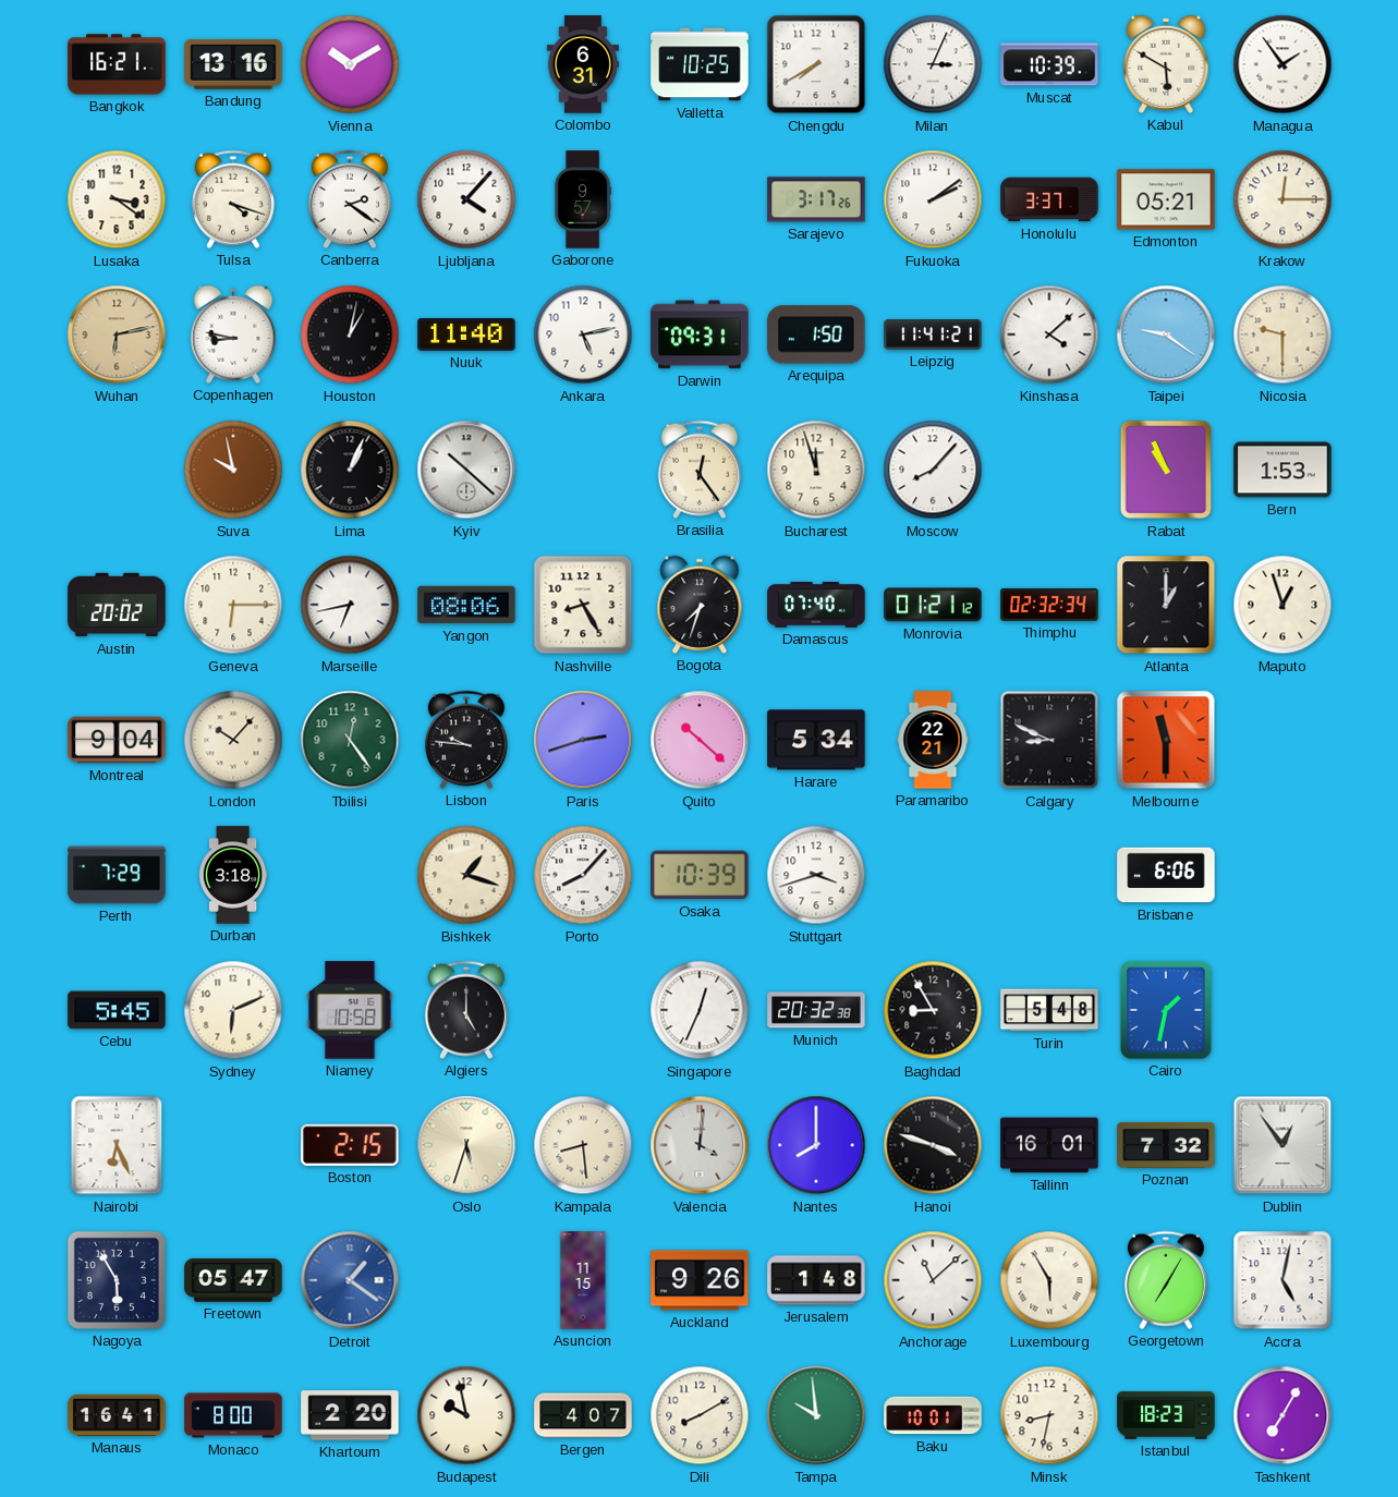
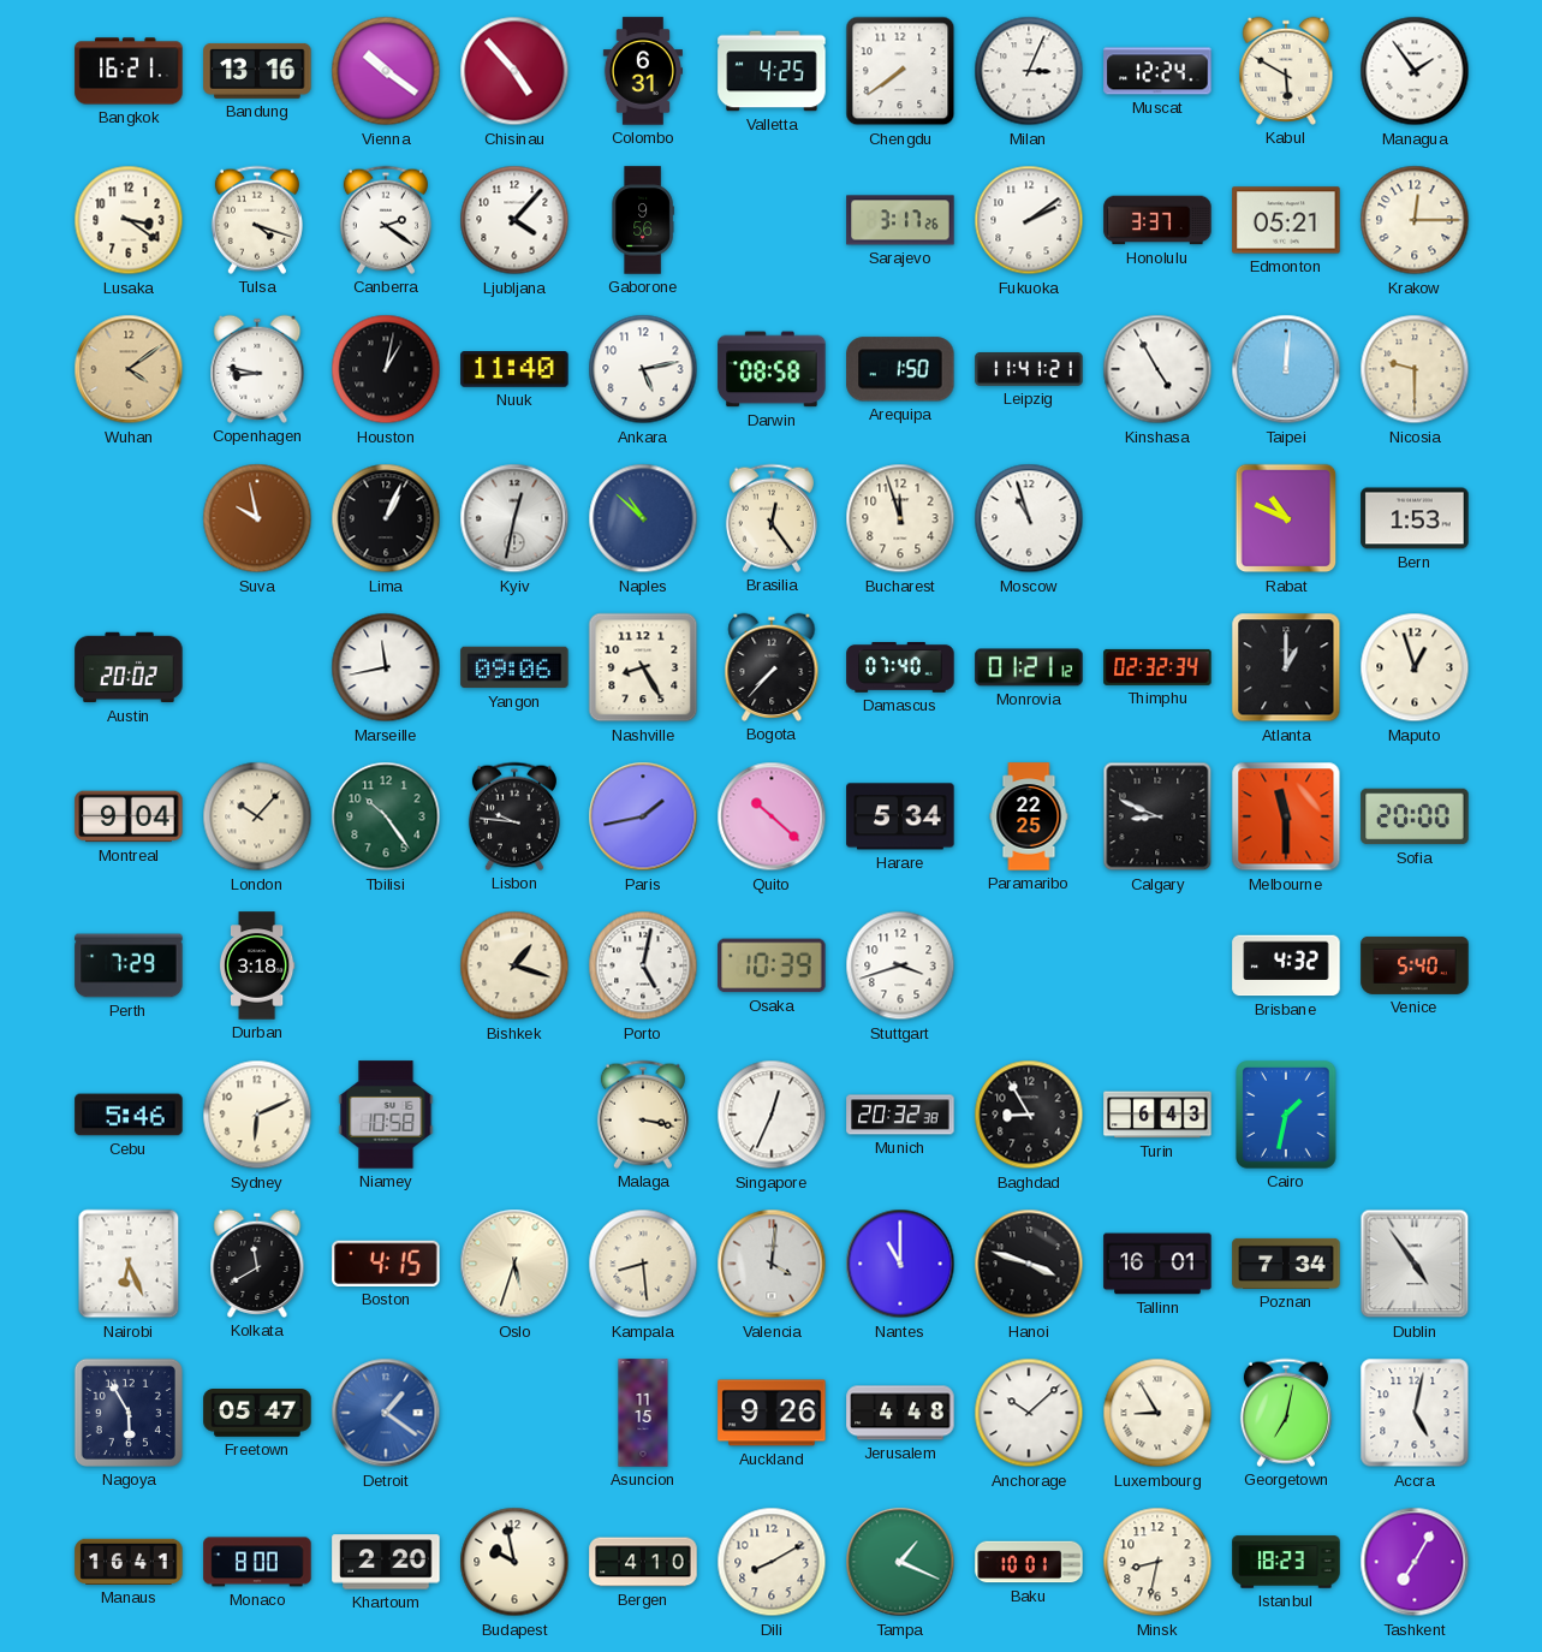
Vienna: 10:10 -> 10:21
Chisinau: none -> 4:53
Valletta: 10:25 -> 4:25
Chengdu: 7:40 -> 7:39
Muscat: 10:39 -> 12:24
Gaborone: 9:57 -> 9:56
Wuhan: 6:13 -> 4:09
Darwin: 09:31 -> 08:58
Kinshasa: 4:08 -> 4:55
Taipei: 9:21 -> 12:01
Kyiv: 10:22 -> 12:32
Naples: none -> 10:52
Moscow: 8:07 -> 10:57
Rabat: 10:56 -> 10:49
Geneva: 6:15 -> none
Marseille: 6:43 -> 11:43
Yangon: 08:06 -> 09:06
Bogota: 7:33 -> 7:37
Tbilisi: 12:24 -> 10:24
Paris: 2:42 -> 1:43
Paramaribo: 22:21 -> 22:25
Sofia: none -> 20:00
Porto: 8:07 -> 5:02
Brisbane: 6:06 -> 4:32
Venice: none -> 5:40
Cebu: 5:45 -> 5:46
Algiers: 5:00 -> none
Malaga: none -> 3:17
Turin: 5:48 -> 6:43
Kolkata: none -> 11:40
Boston: 2:15 -> 4:15
Nantes: 8:00 -> 11:00
Poznan: 7:32 -> 7:34
Dublin: 12:54 -> 4:54
Jerusalem: 1:48 -> 4:48
Anchorage: 11:08 -> 10:08
Luxembourg: 5:55 -> 8:55
Georgetown: 7:05 -> 7:02
Bergen: 4:07 -> 4:10
Tampa: 9:59 -> 1:19
